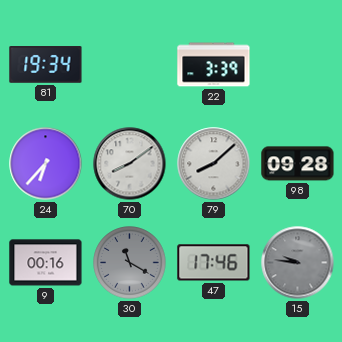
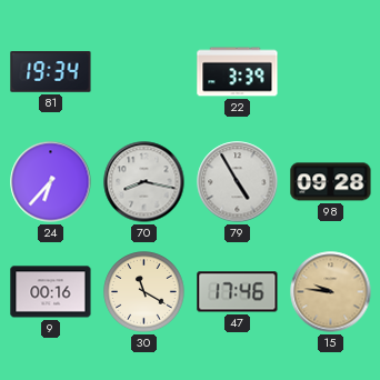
70: 8:09 -> 8:17
79: 8:08 -> 4:55
30 dial: grey -> cream
15 dial: grey -> champagne
